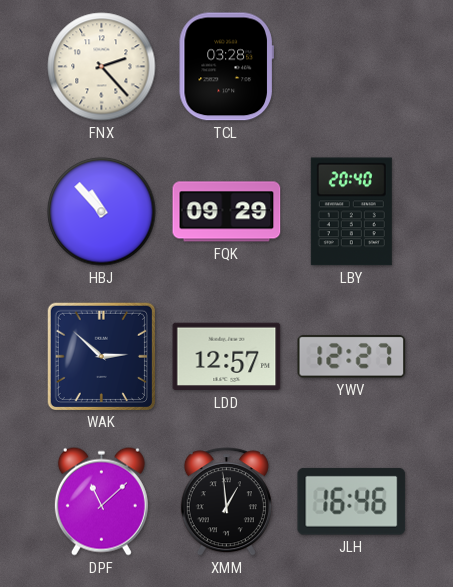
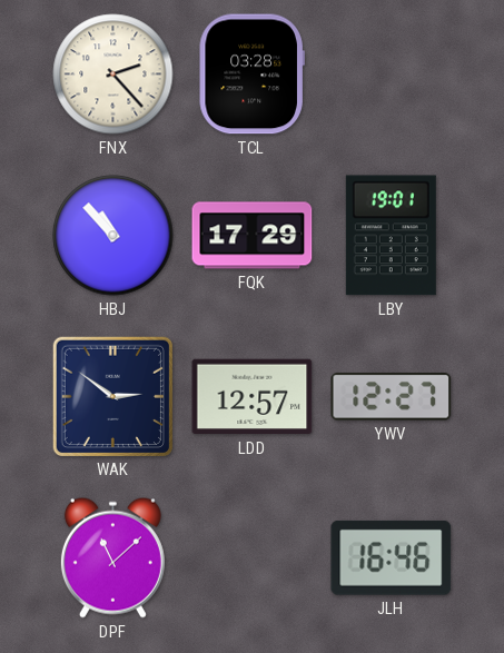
FQK: 09:29 -> 17:29
LBY: 20:40 -> 19:01
WAK: 2:52 -> 2:51
XMM: 12:59 -> none
